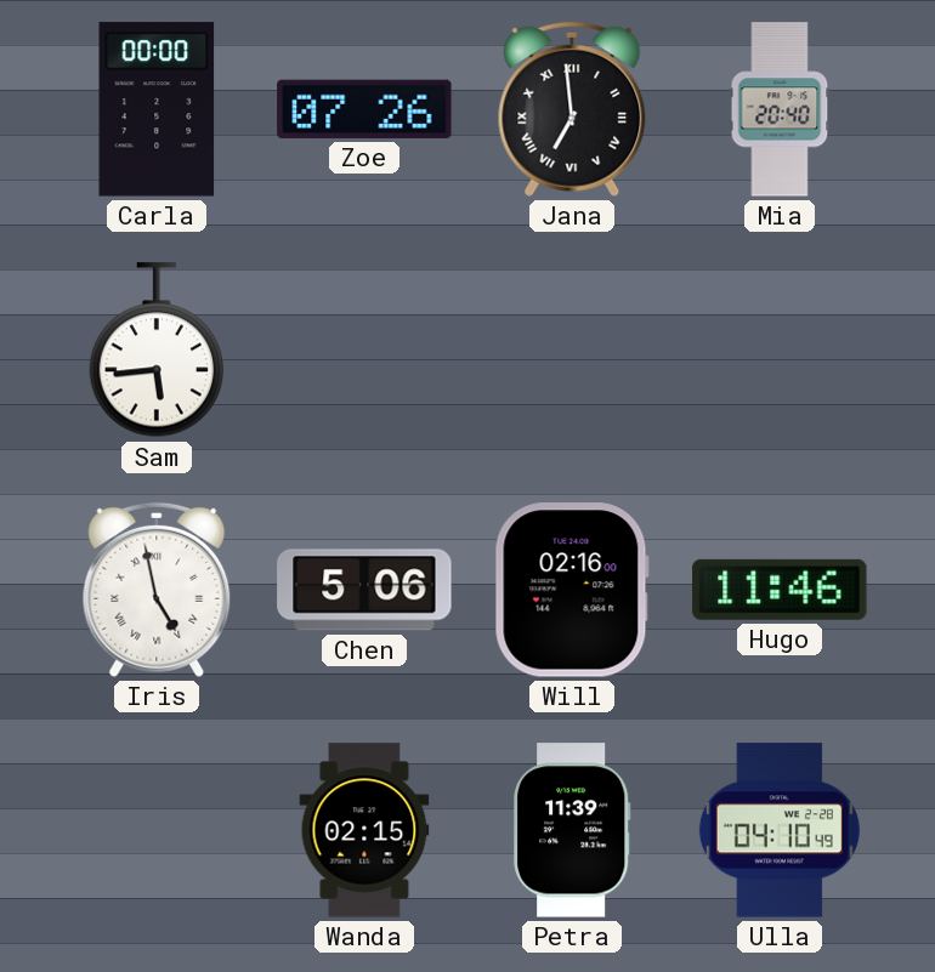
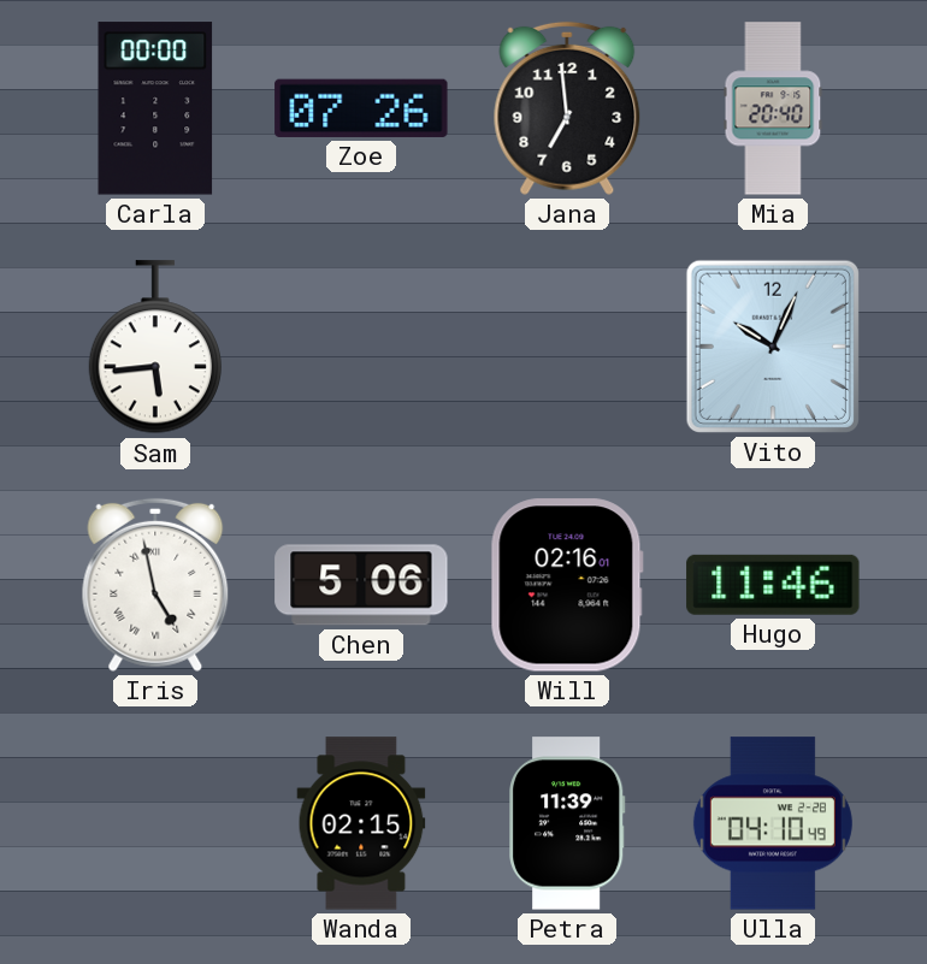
Jana numerals: Roman -> Arabic
Vito: none -> 10:04
Will: 02:16:00 -> 02:16:01
